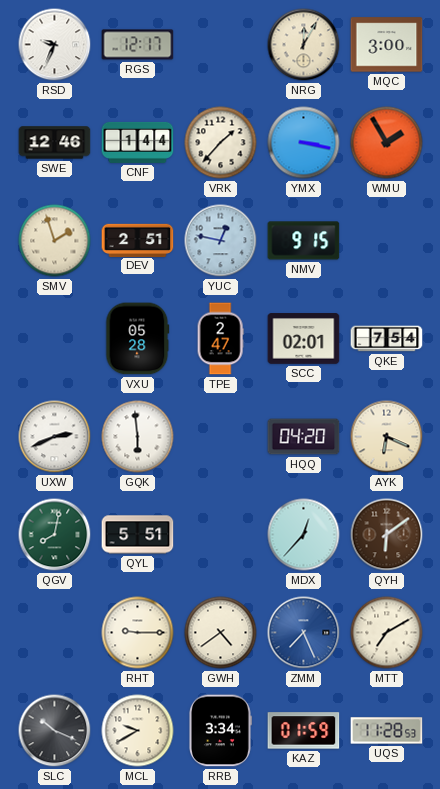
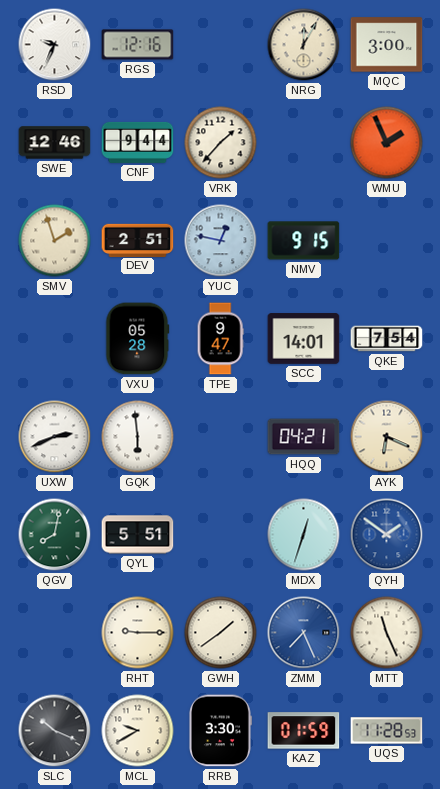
RGS: 12:17 -> 12:16
CNF: 1:44 -> 9:44
YMX: 3:17 -> none
WMU: 1:55 -> 1:56
TPE: 2:47 -> 9:47
SCC: 02:01 -> 14:01
HQQ: 04:20 -> 04:21
MDX: 12:37 -> 12:33
QYH: 6:09 -> 1:51
QYH dial: brown -> blue
GWH: 4:39 -> 1:39
MTT: 7:10 -> 11:26
RRB: 3:34 -> 3:30
